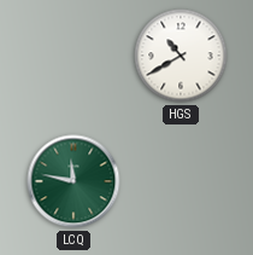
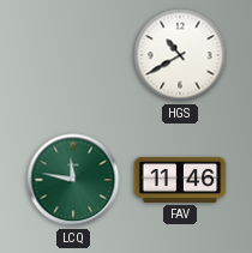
FAV: none -> 11:46
